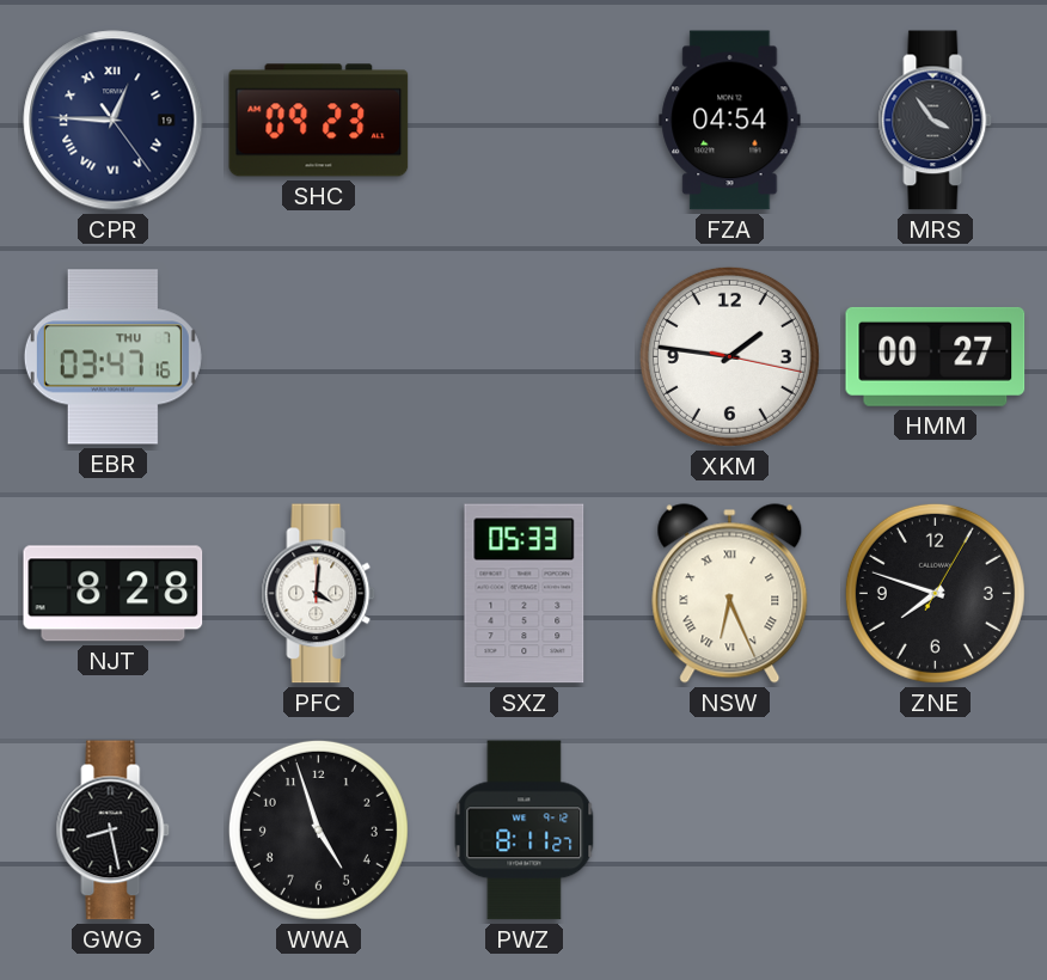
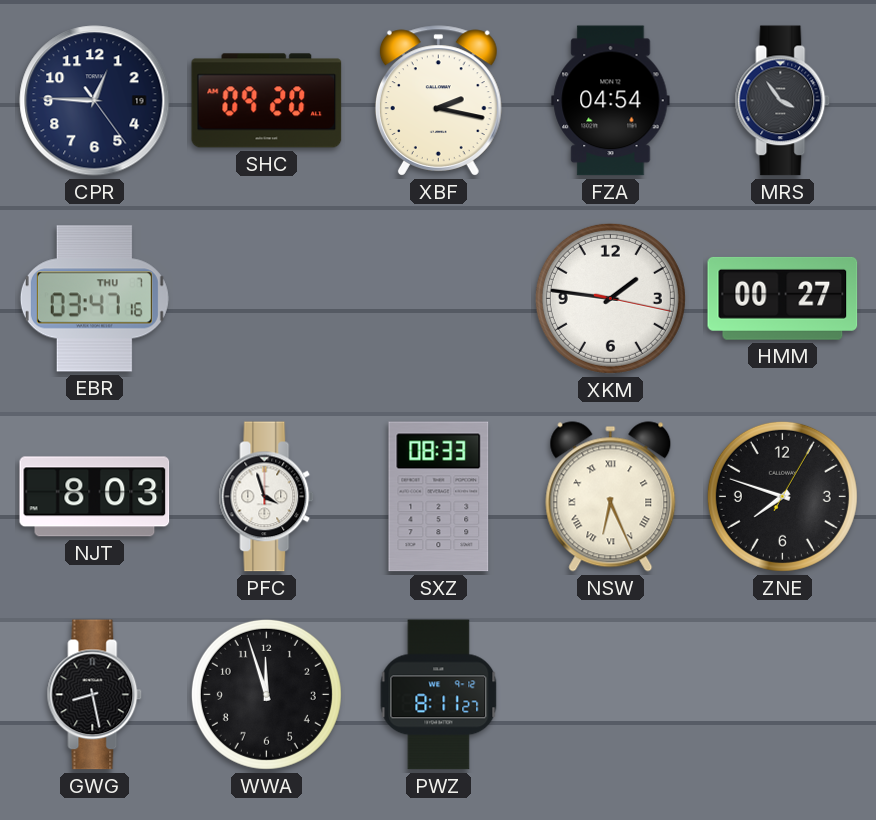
CPR numerals: Roman -> Arabic
SHC: 09:23 -> 09:20
XBF: none -> 2:17
NJT: 8:28 -> 8:03
PFC: 4:01 -> 3:57
SXZ: 05:33 -> 08:33
WWA: 4:57 -> 11:57
